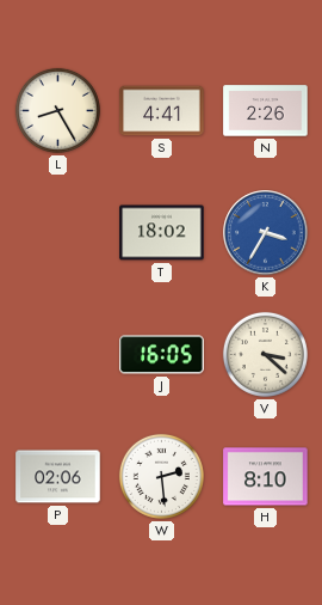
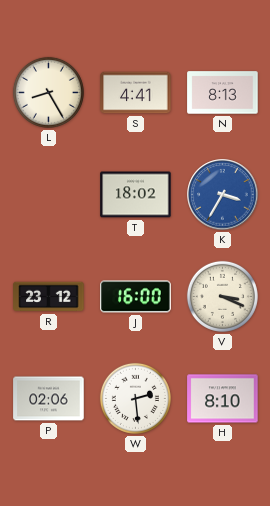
N: 2:26 -> 8:13
R: none -> 23:12
J: 16:05 -> 16:00
V: 3:22 -> 3:19
